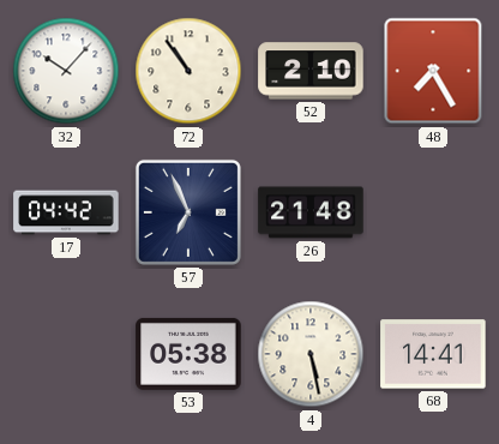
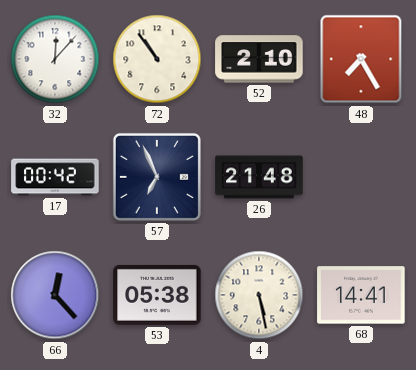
32: 10:07 -> 12:07
17: 04:42 -> 00:42
66: none -> 12:23
